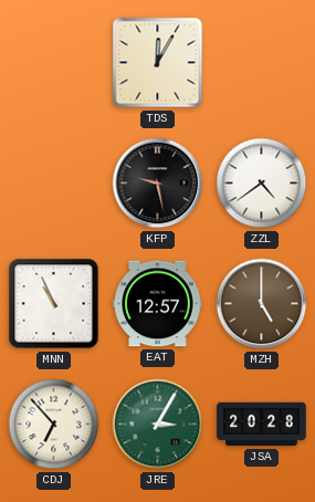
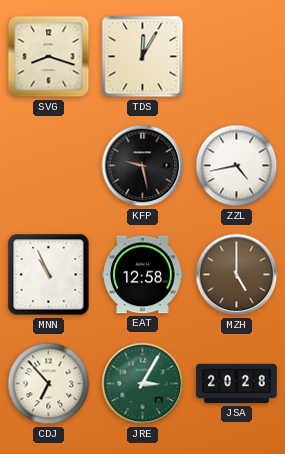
SVG: none -> 8:18
ZZL: 4:39 -> 4:43
EAT: 12:57 -> 12:58
